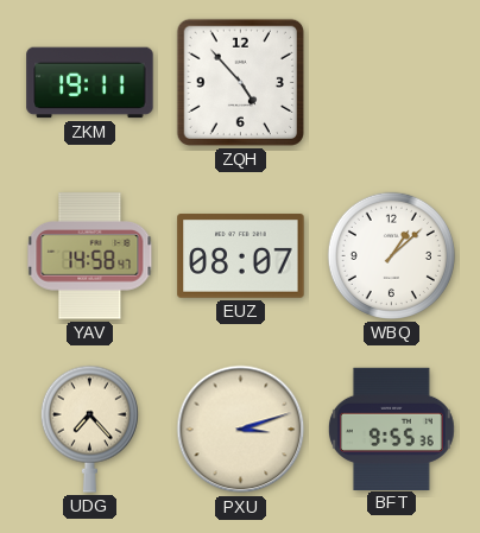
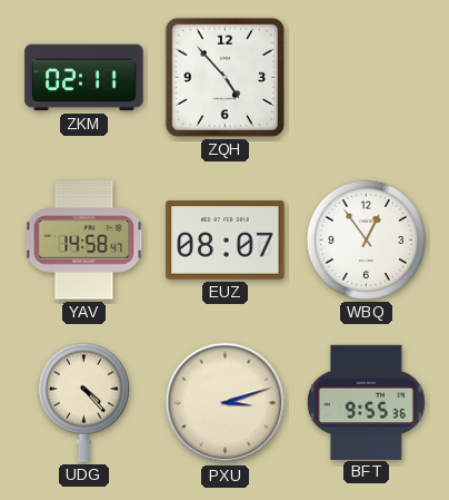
ZKM: 19:11 -> 02:11
WBQ: 1:08 -> 12:54
UDG: 7:23 -> 4:23
